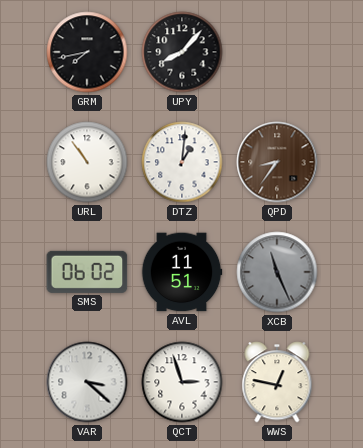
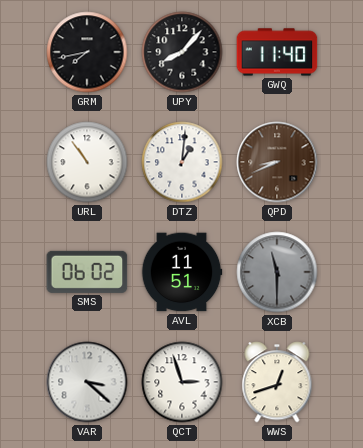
GWQ: none -> 11:40
QPD: 8:36 -> 8:41
XCB: 11:26 -> 11:30
WWS: 12:47 -> 12:42
